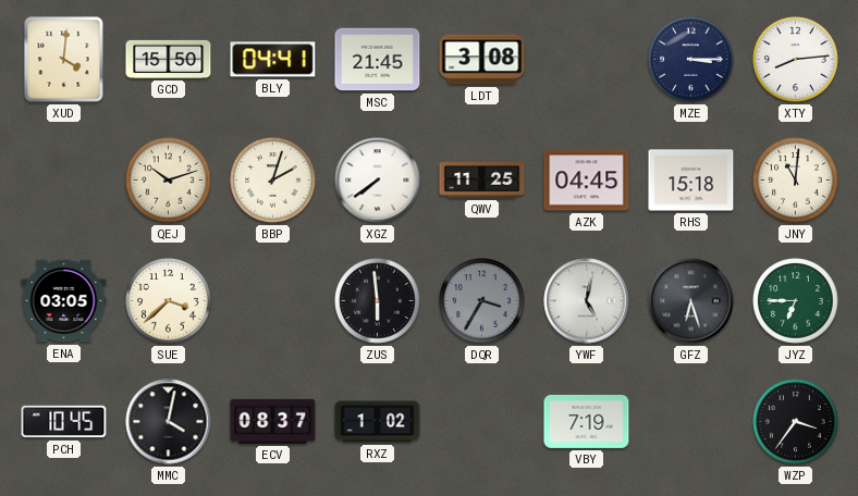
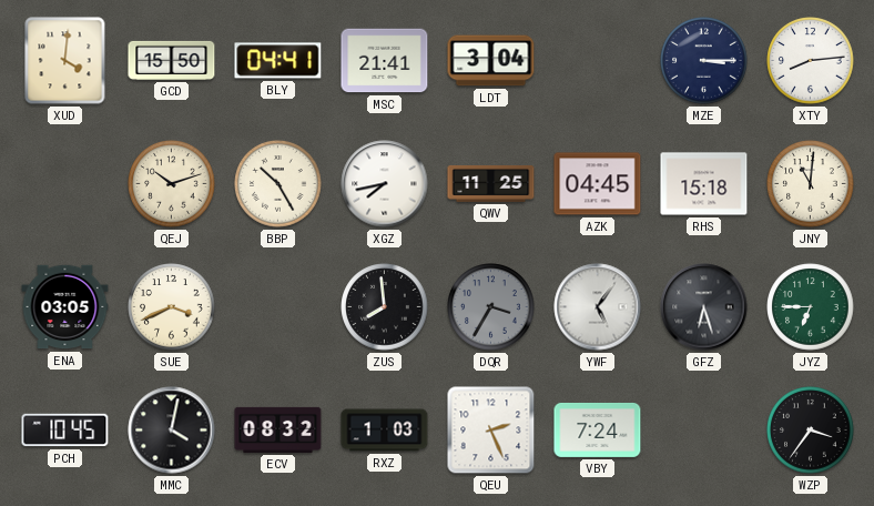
MSC: 21:45 -> 21:41
LDT: 3:08 -> 3:04
BBP: 2:03 -> 10:25
XGZ: 7:39 -> 7:43
SUE: 3:38 -> 3:41
ZUS: 5:59 -> 7:59
YWF: 5:02 -> 5:06
ECV: 08:37 -> 08:32
RXZ: 1:02 -> 1:03
QEU: none -> 2:26
VBY: 7:19 -> 7:24
